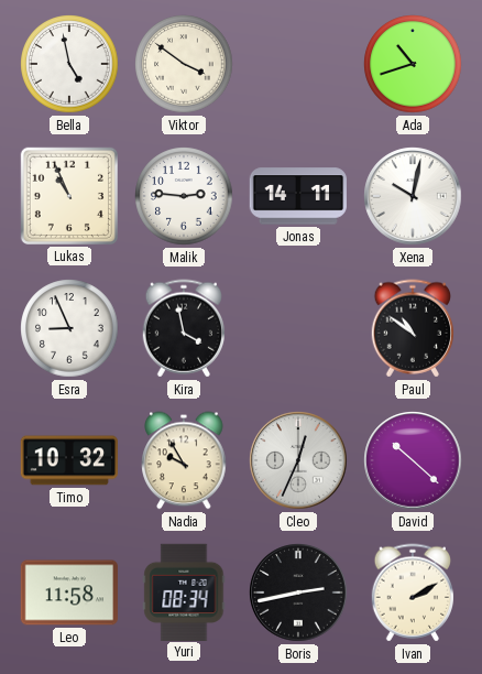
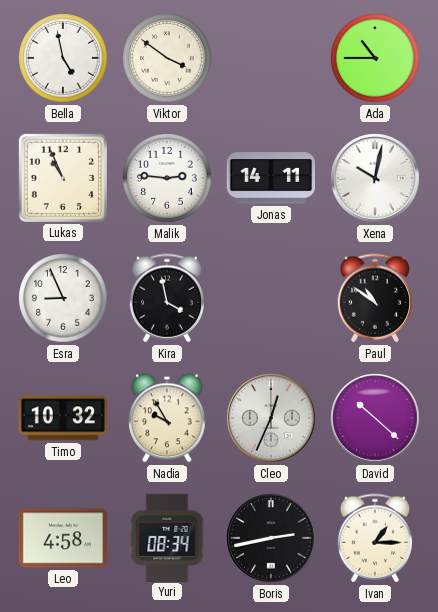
Ada: 10:42 -> 10:45
Leo: 11:58 -> 4:58
Ivan: 2:10 -> 1:15
